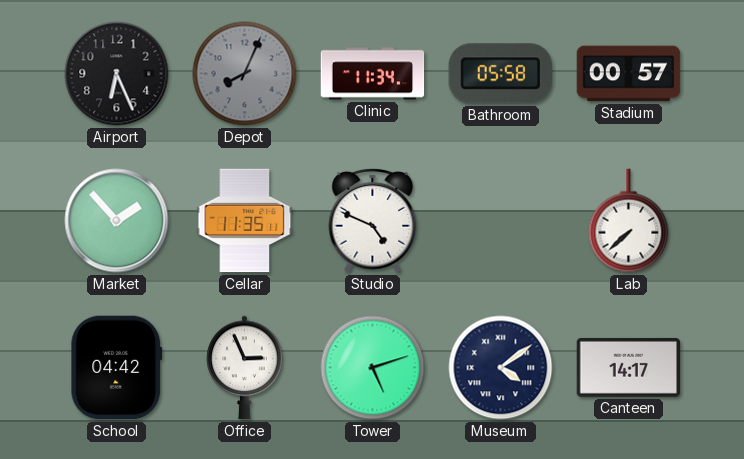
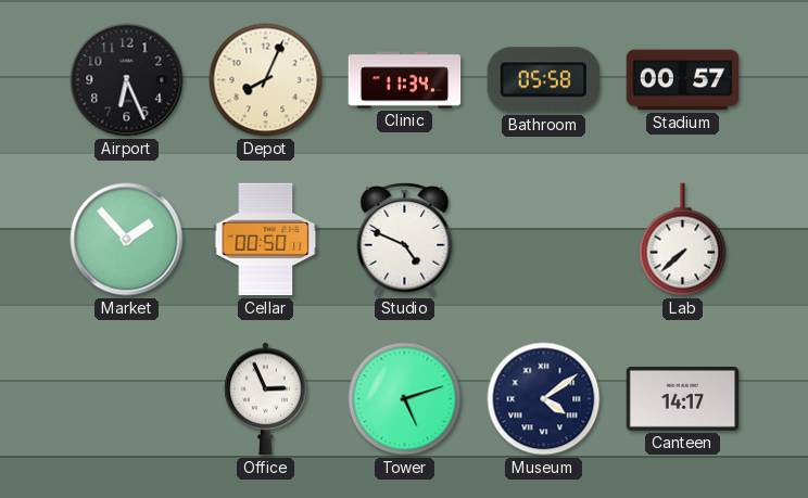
Depot dial: grey -> cream
Cellar: 11:35 -> 00:50
School: 04:42 -> none
